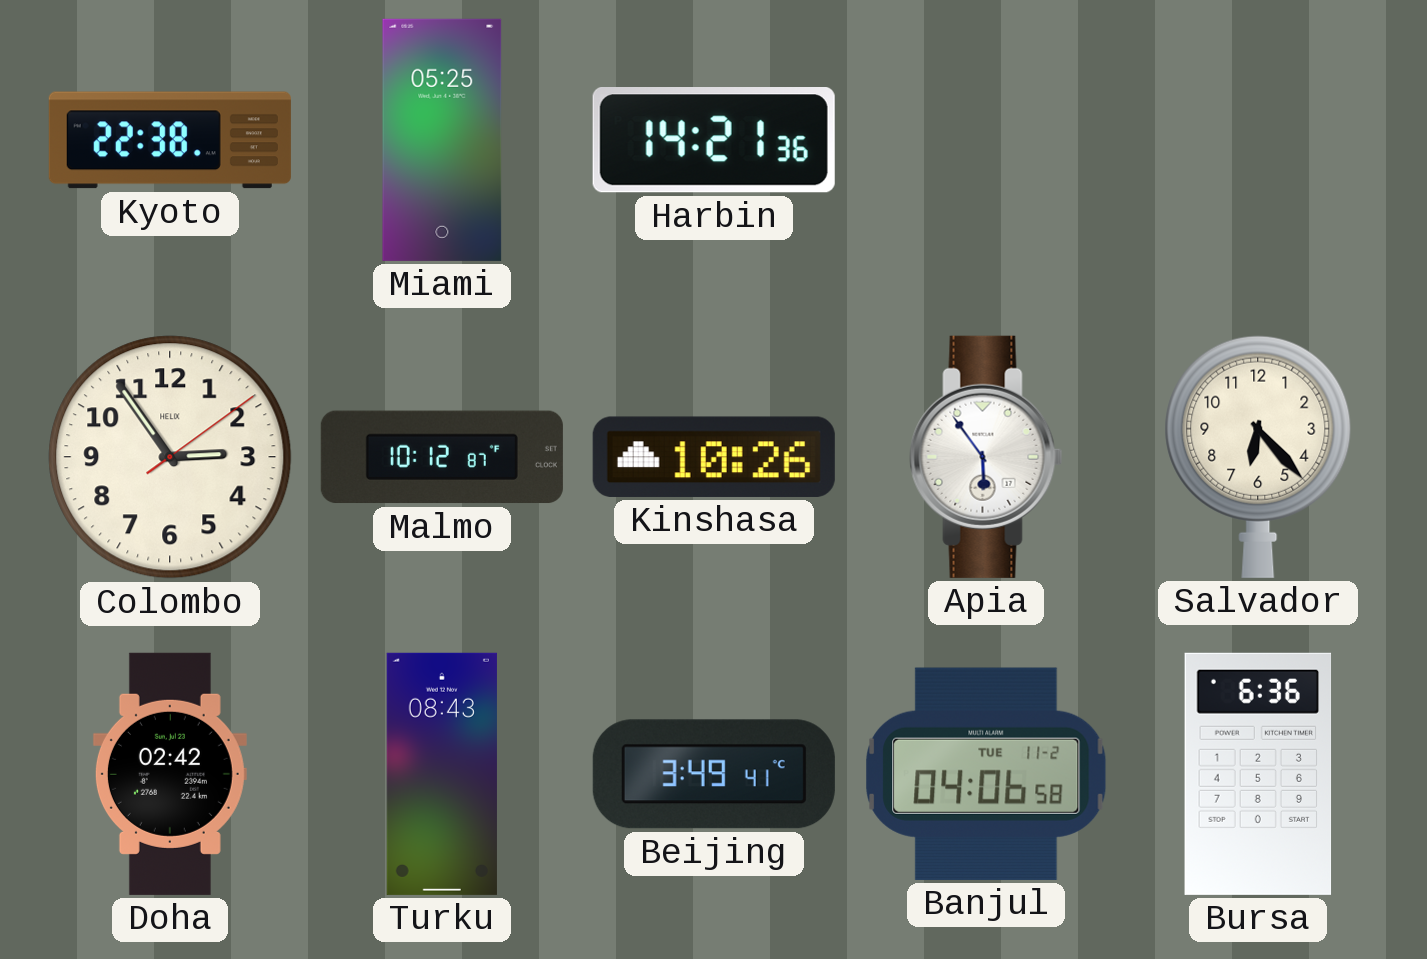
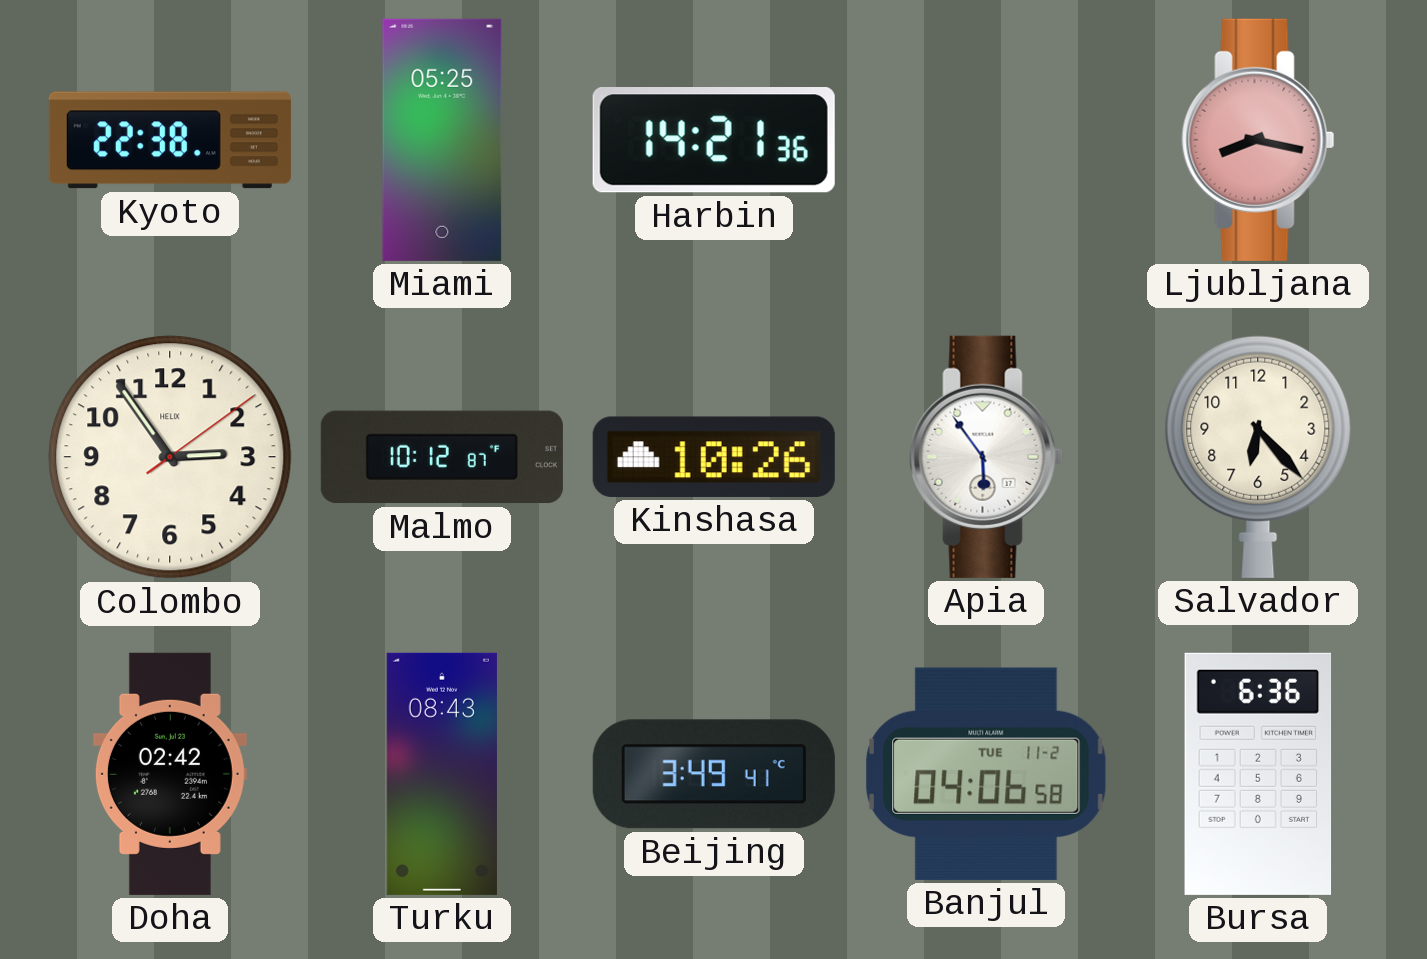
Ljubljana: none -> 8:17
